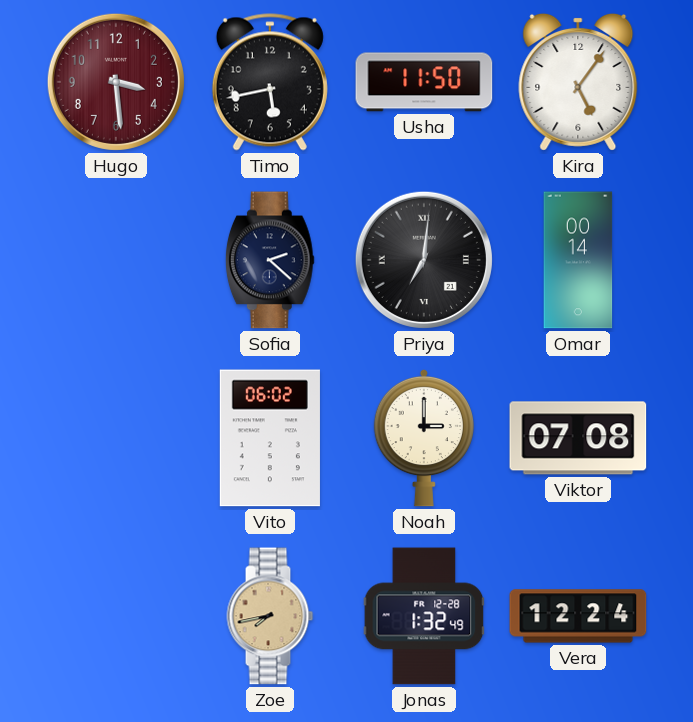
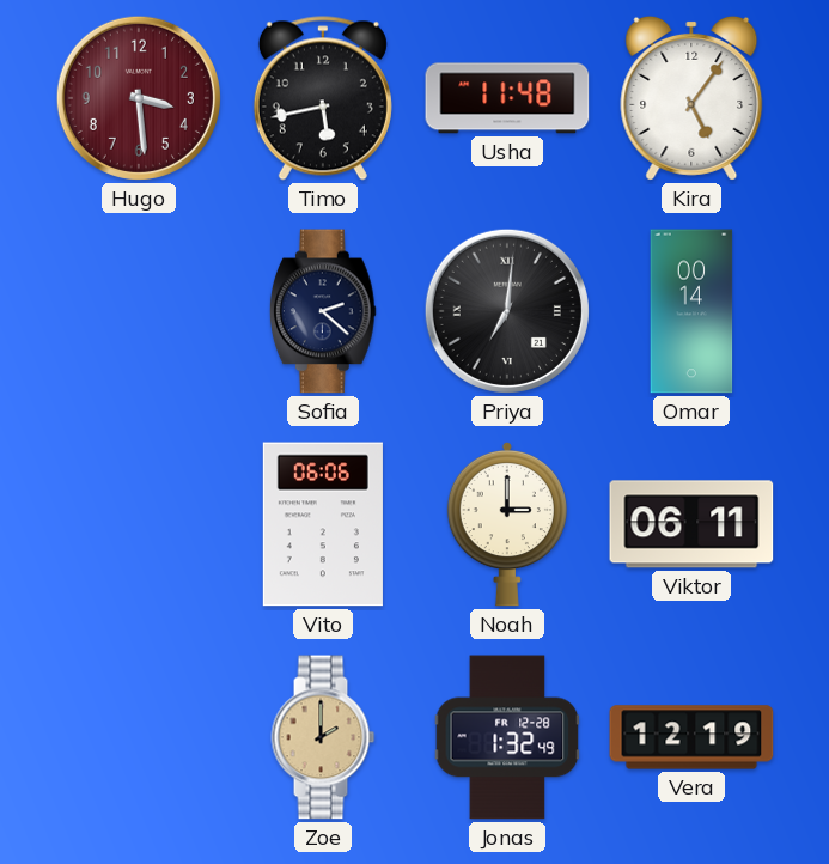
Usha: 11:50 -> 11:48
Vito: 06:02 -> 06:06
Viktor: 07:08 -> 06:11
Zoe: 7:43 -> 2:00
Vera: 12:24 -> 12:19
